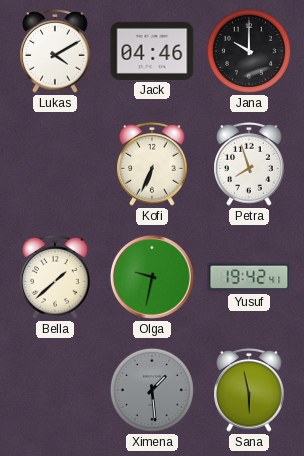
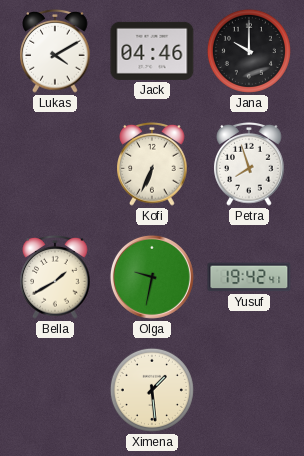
Bella: 1:38 -> 1:40
Ximena dial: grey -> cream
Sana: 5:58 -> none
